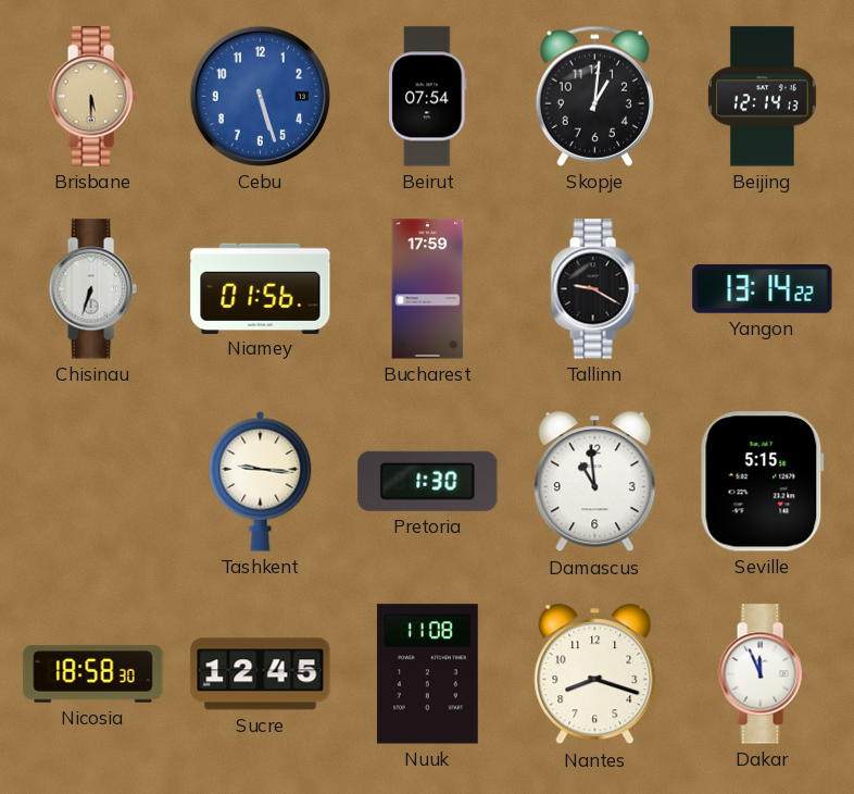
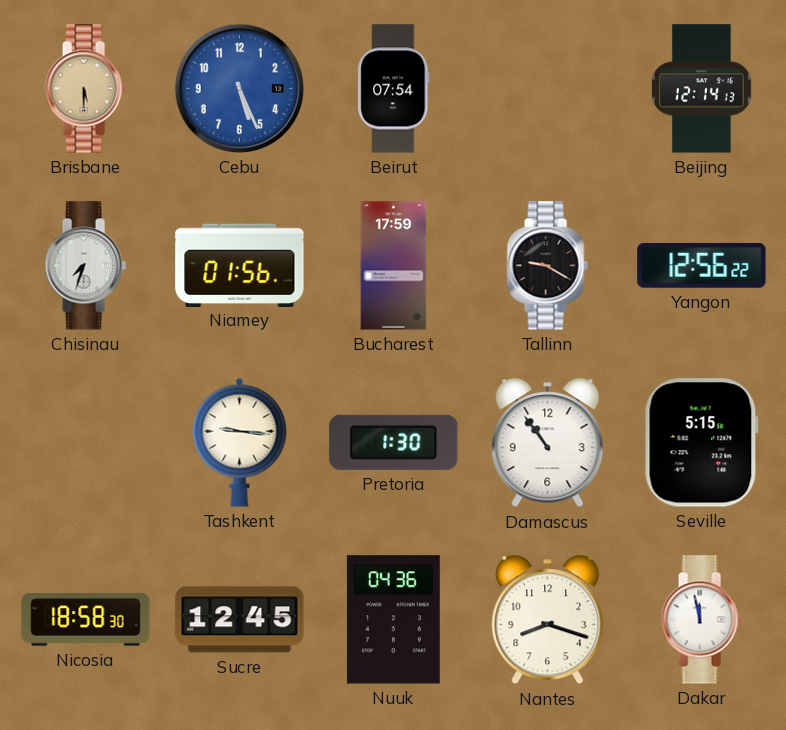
Cebu: 5:27 -> 5:26
Skopje: 1:01 -> none
Chisinau: 6:33 -> 7:33
Yangon: 13:14 -> 12:56
Damascus: 10:59 -> 10:54
Nuuk: 11:08 -> 04:36
Dakar: 11:56 -> 11:58
